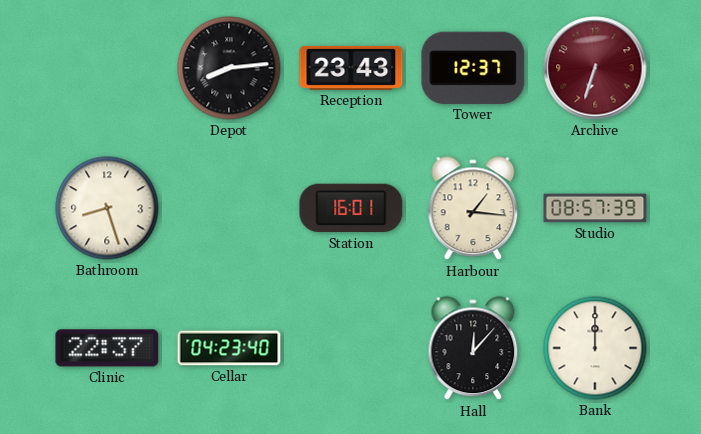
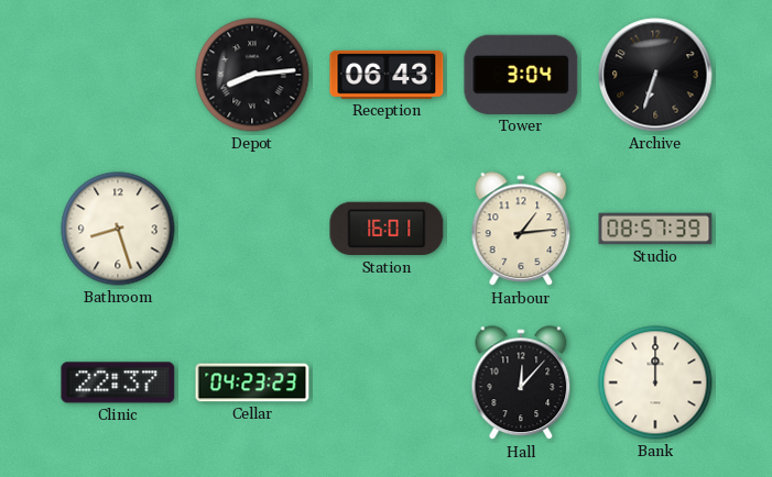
Reception: 23:43 -> 06:43
Tower: 12:37 -> 3:04
Archive dial: burgundy -> black
Harbour: 1:16 -> 1:14
Cellar: 04:23:40 -> 04:23:23
